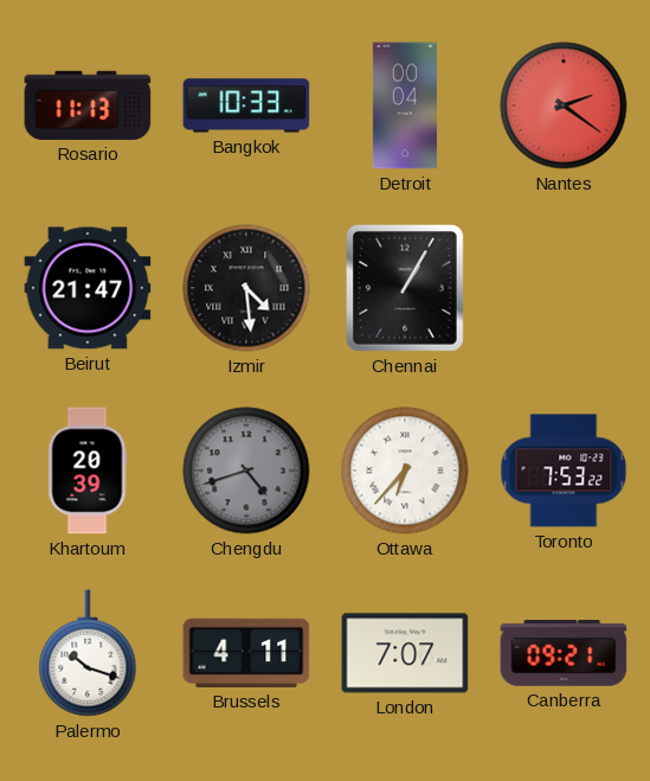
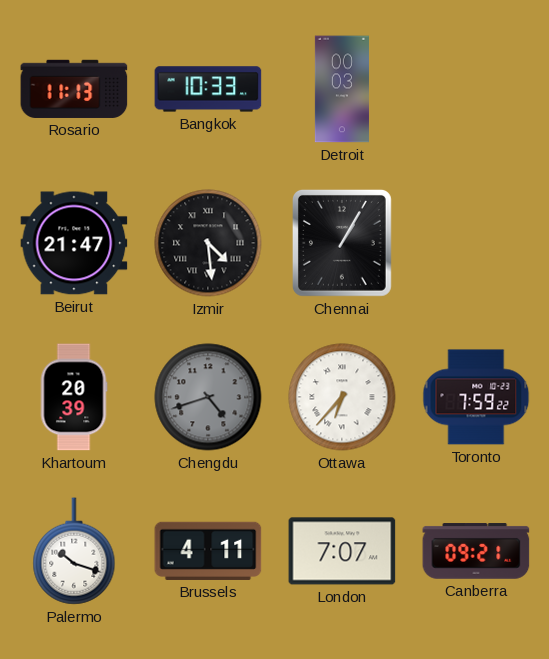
Detroit: 00:04 -> 00:03
Nantes: 2:21 -> none
Toronto: 7:53 -> 7:59
